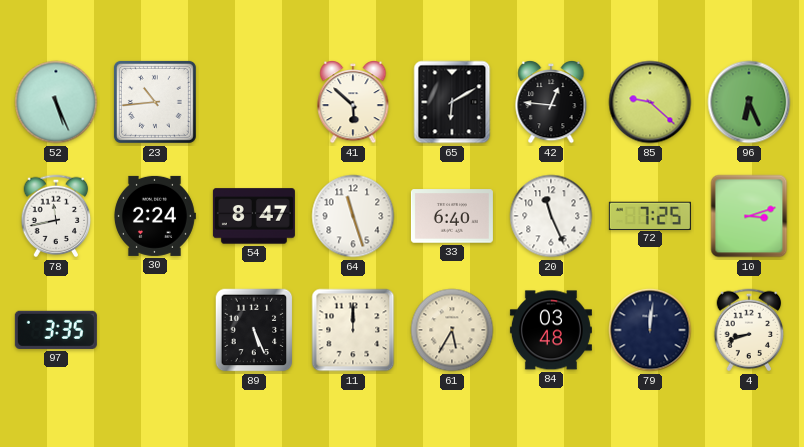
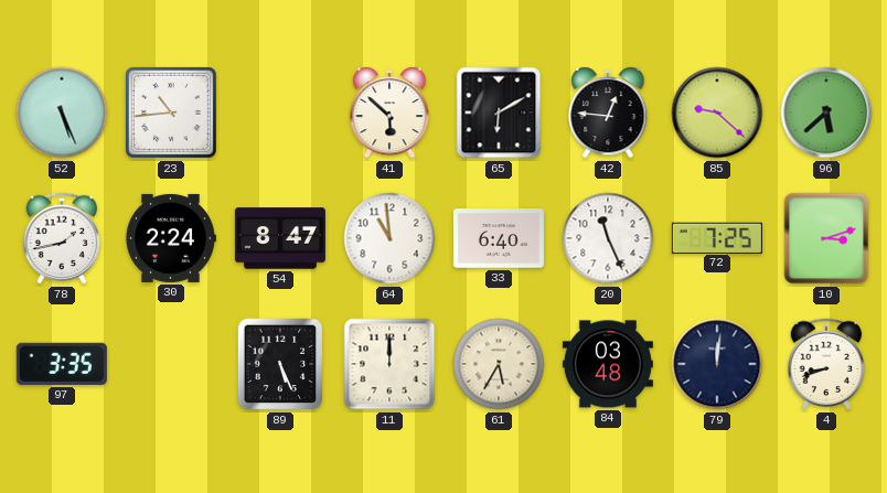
96: 6:26 -> 5:38
78: 11:43 -> 1:43
64: 11:27 -> 10:59
